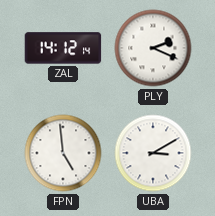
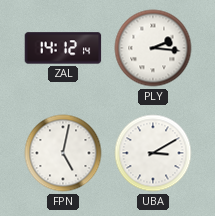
PLY: 2:19 -> 2:16
FPN: 4:59 -> 5:02
